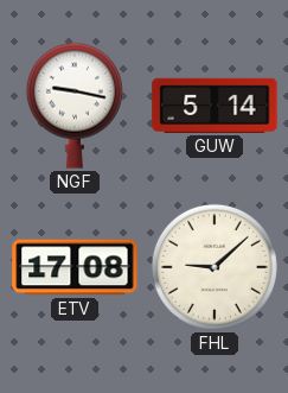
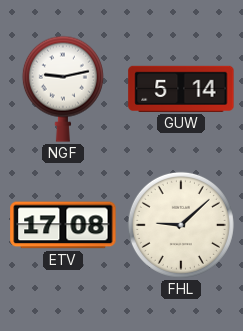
NGF: 9:17 -> 9:13
